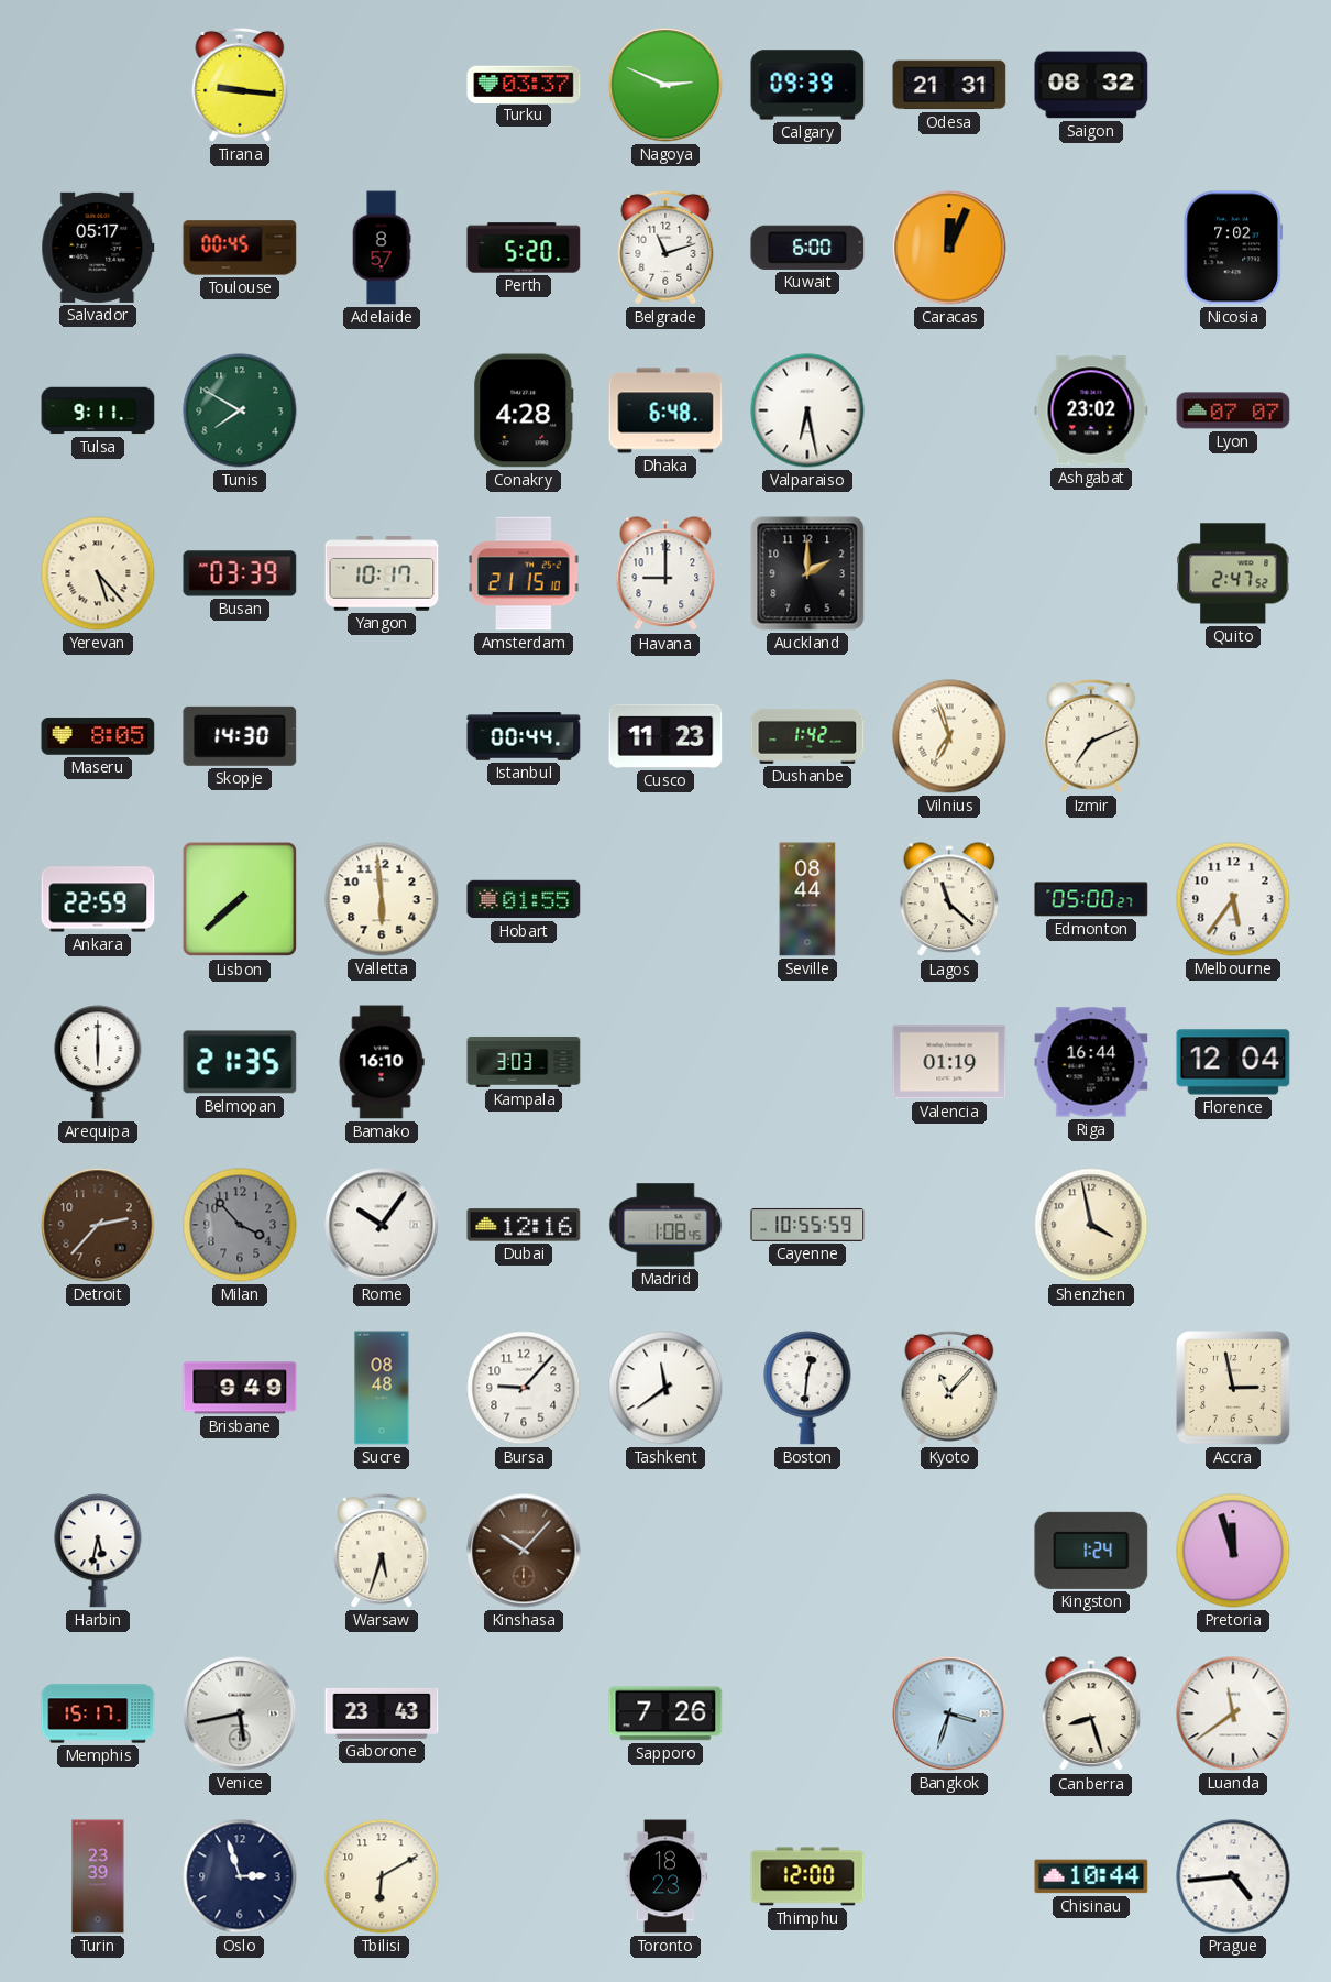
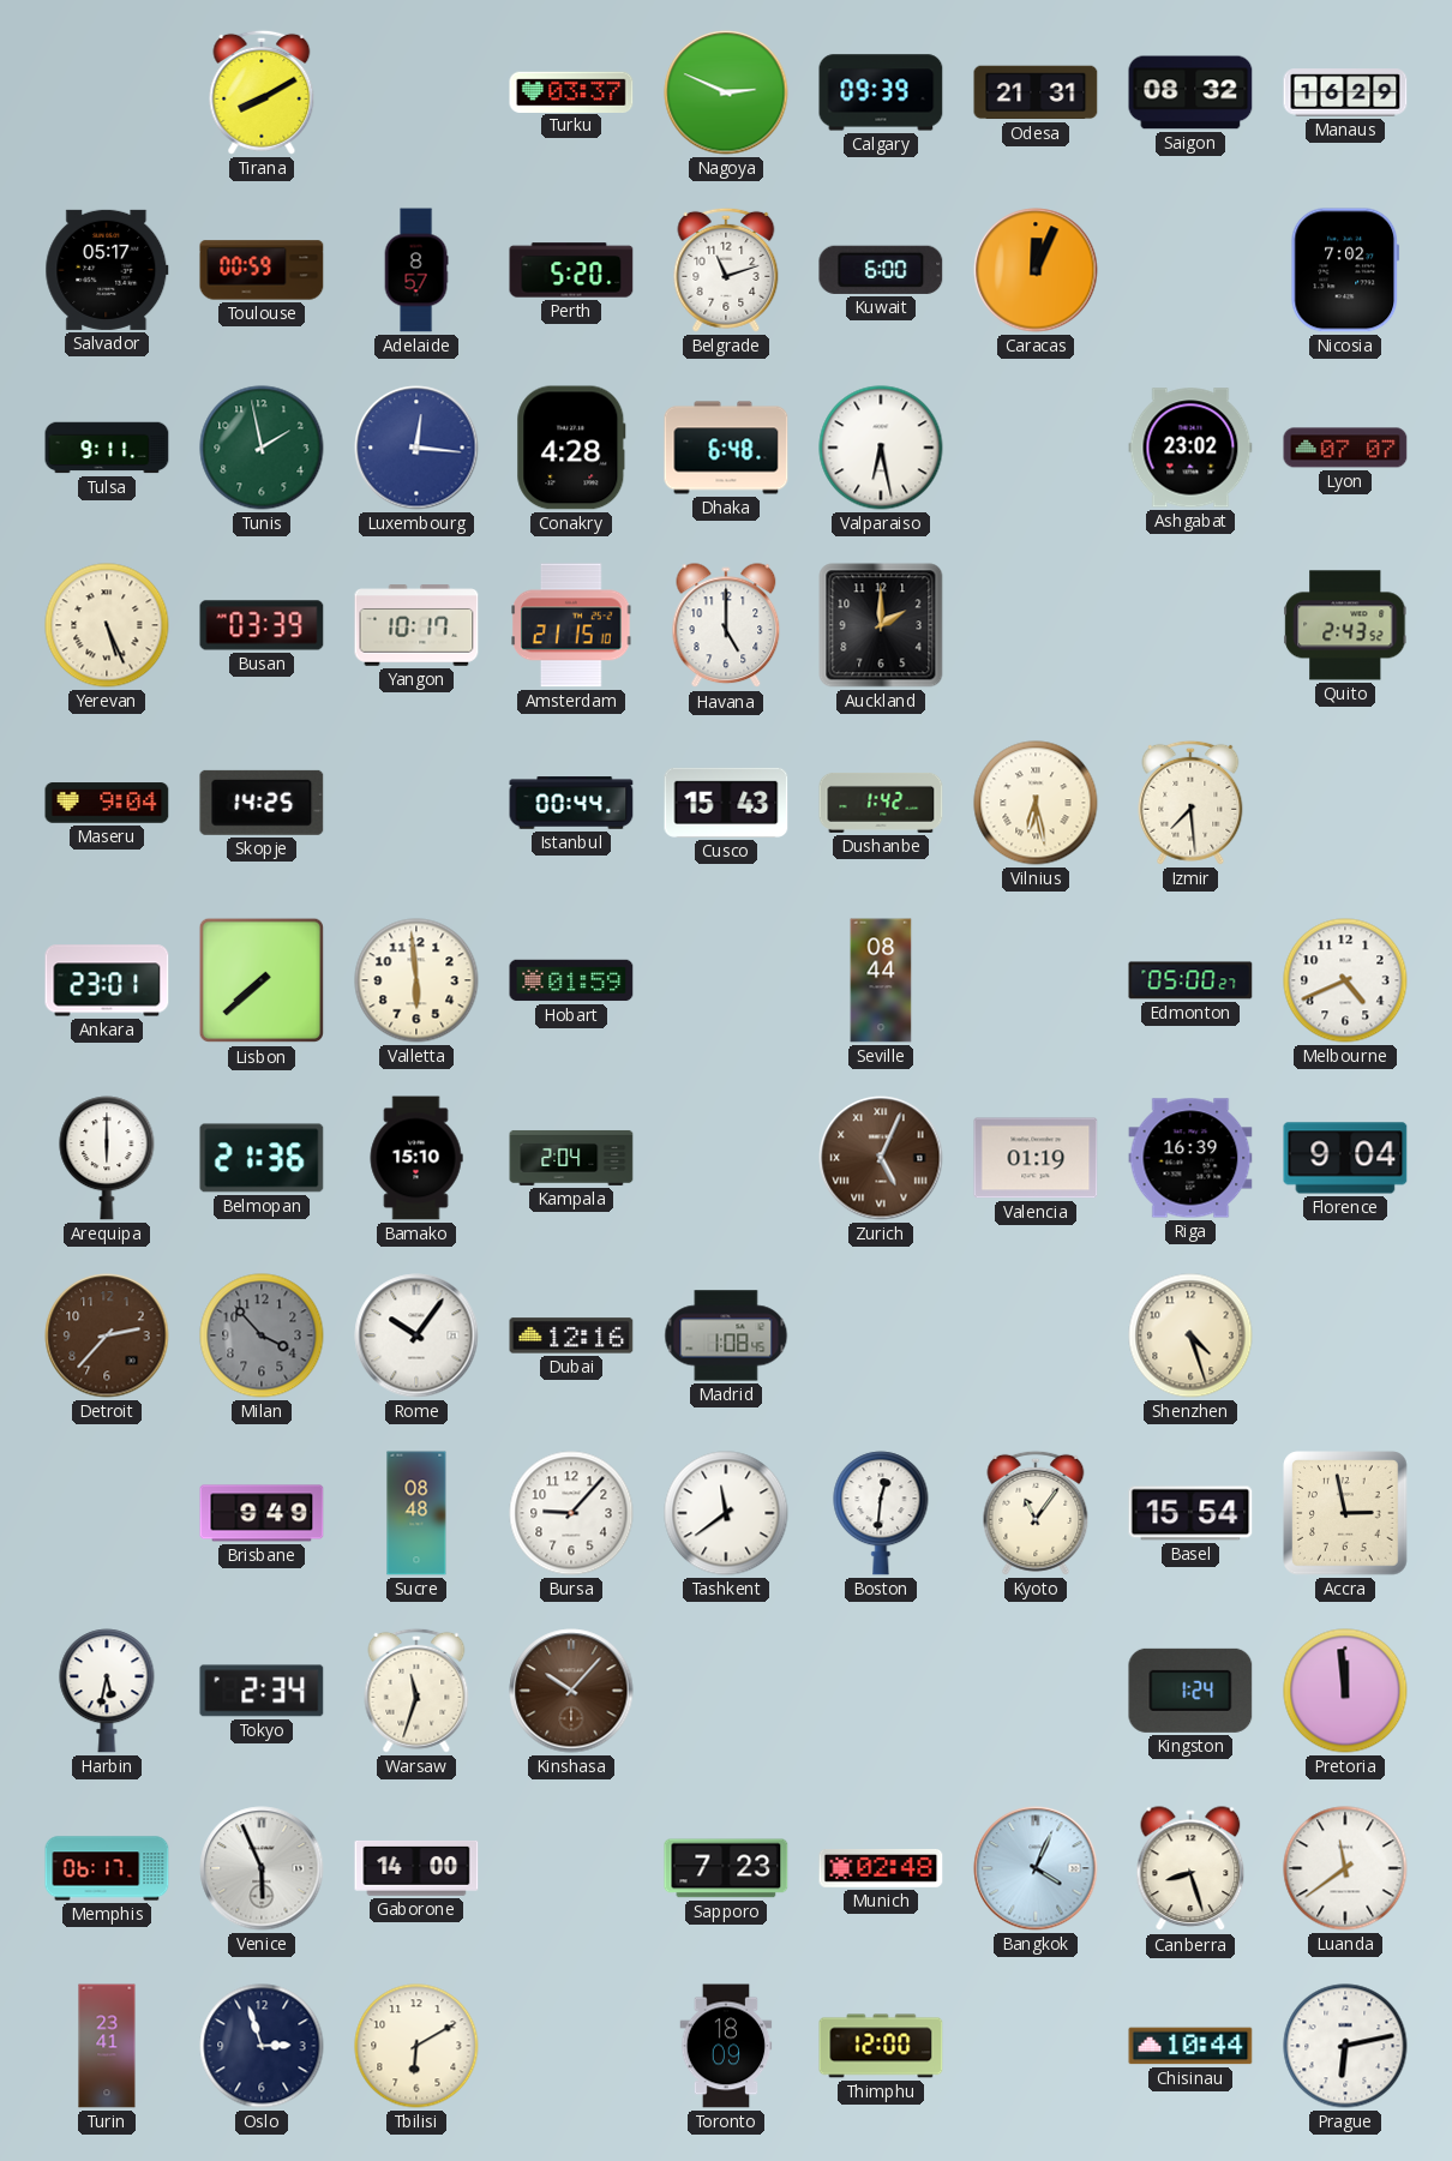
Tirana: 9:16 -> 8:10
Manaus: none -> 16:29
Toulouse: 00:45 -> 00:59
Tunis: 7:50 -> 1:58
Luxembourg: none -> 12:16
Yerevan: 5:23 -> 5:26
Havana: 9:00 -> 5:00
Quito: 2:47 -> 2:43
Maseru: 8:05 -> 9:04
Skopje: 14:30 -> 14:25
Cusco: 11:23 -> 15:43
Vilnius: 6:57 -> 6:28
Izmir: 7:11 -> 7:29
Ankara: 22:59 -> 23:01
Hobart: 01:55 -> 01:59
Lagos: 11:22 -> none
Melbourne: 5:36 -> 4:41
Belmopan: 21:35 -> 21:36
Bamako: 16:10 -> 15:10
Kampala: 3:03 -> 2:04
Zurich: none -> 5:04
Riga: 16:44 -> 16:39
Florence: 12:04 -> 9:04
Cayenne: 10:55 -> none
Shenzhen: 3:58 -> 4:27
Kyoto: 11:07 -> 11:06
Basel: none -> 15:54
Tokyo: none -> 2:34
Warsaw: 5:33 -> 11:33
Pretoria: 11:57 -> 11:59
Memphis: 15:17 -> 06:17
Venice: 5:43 -> 5:56
Gaborone: 23:43 -> 14:00
Sapporo: 7:26 -> 7:23
Munich: none -> 02:48
Bangkok: 3:33 -> 4:04
Turin: 23:39 -> 23:41
Toronto: 18:23 -> 18:09
Prague: 4:44 -> 6:13
